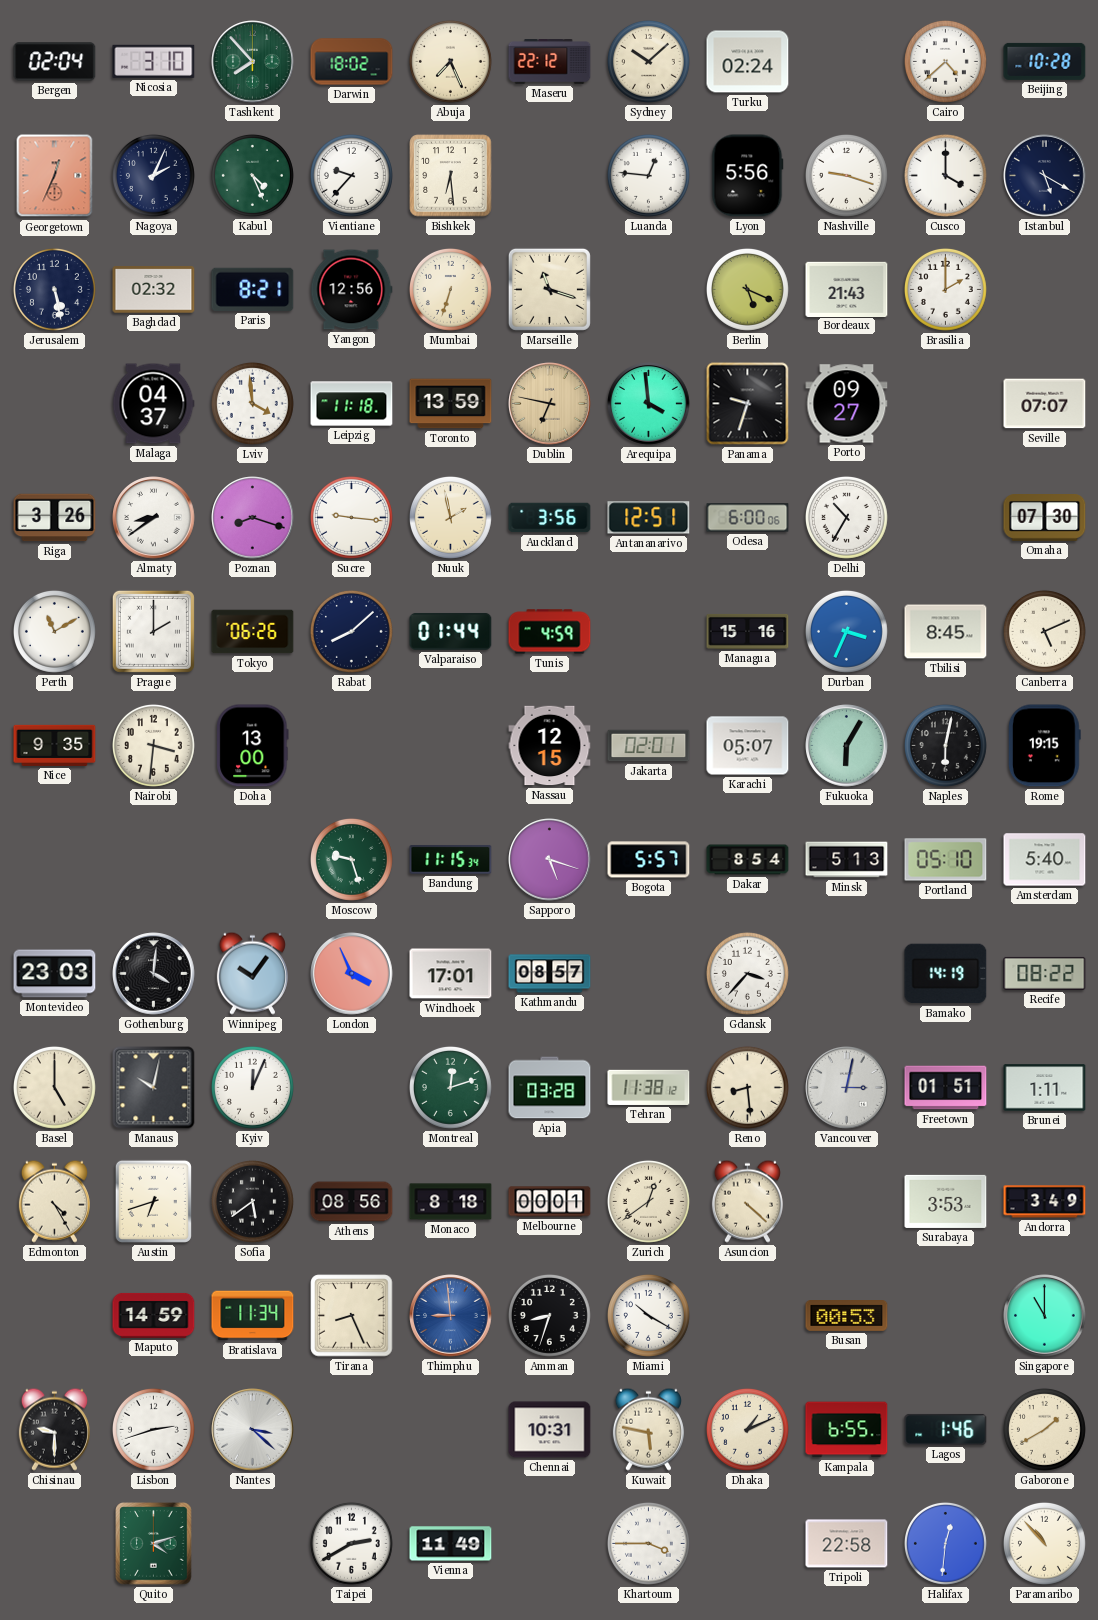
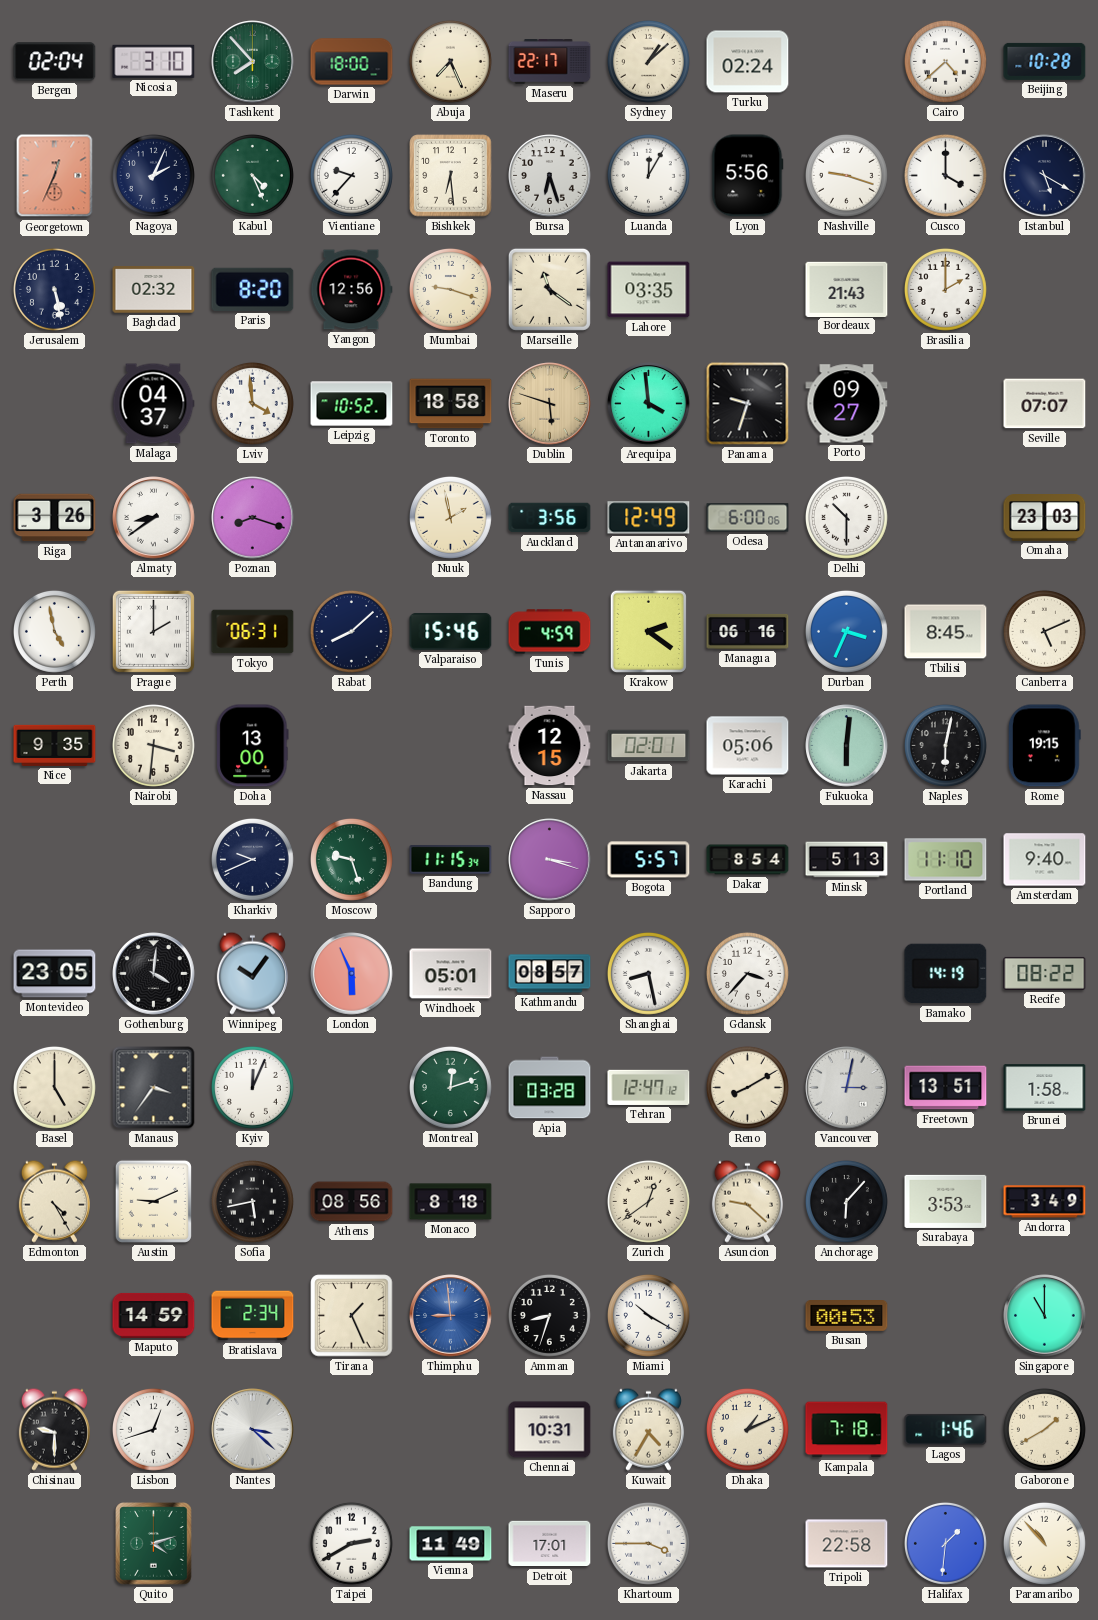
Darwin: 18:02 -> 18:00
Maseru: 22:12 -> 22:17
Sydney: 10:08 -> 1:08
Bursa: none -> 6:27
Luanda: 12:46 -> 12:05
Paris: 8:21 -> 8:20
Mumbai: 6:33 -> 9:18
Marseille: 11:18 -> 11:21
Lahore: none -> 03:35
Berlin: 5:19 -> none
Leipzig: 11:18 -> 10:52
Toronto: 13:59 -> 18:58
Dublin: 6:47 -> 5:48
Sucre: 9:16 -> none
Antananarivo: 12:51 -> 12:49
Delhi: 10:35 -> 10:30
Omaha: 07:30 -> 23:03
Perth: 11:10 -> 4:58
Tokyo: 06:26 -> 06:31
Valparaiso: 01:44 -> 15:46
Krakow: none -> 2:21
Managua: 15:16 -> 06:16
Karachi: 05:07 -> 05:06
Fukuoka: 6:05 -> 6:01
Kharkiv: none -> 9:41
Sapporo: 5:18 -> 3:18
Portland: 05:10 -> 11:10
Amsterdam: 5:40 -> 9:40
Montevideo: 23:03 -> 23:05
London: 3:56 -> 5:56
Windhoek: 17:01 -> 05:01
Shanghai: none -> 8:28
Manaus: 10:02 -> 3:36
Tehran: 11:38 -> 12:47
Reno: 8:29 -> 8:10
Freetown: 01:51 -> 13:51
Brunei: 1:11 -> 1:58
Austin: 6:42 -> 9:11
Sofia: 5:39 -> 5:43
Melbourne: 00:01 -> none
Asuncion: 4:22 -> 9:22
Anchorage: none -> 6:07
Bratislava: 11:34 -> 2:34
Tirana: 8:26 -> 1:26
Lisbon: 2:42 -> 12:42
Kuwait: 5:47 -> 4:35
Kampala: 6:55 -> 7:18
Detroit: none -> 17:01
Halifax: 12:31 -> 1:31
